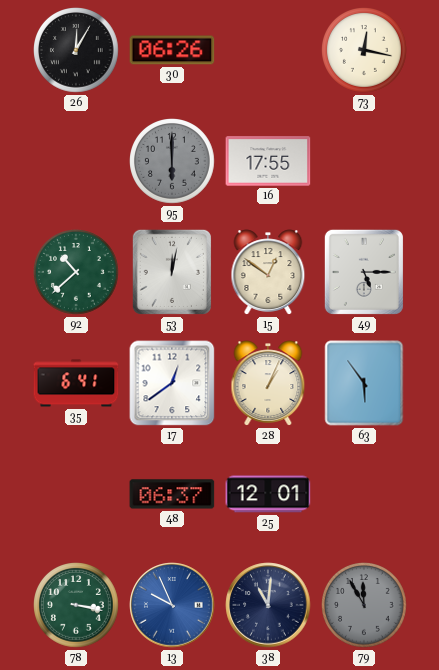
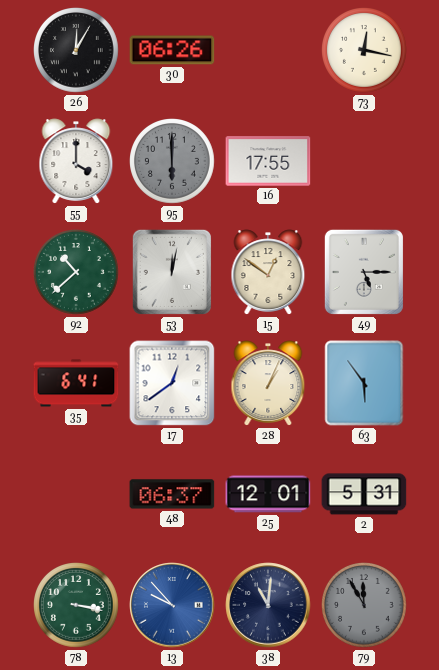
55: none -> 4:00
2: none -> 5:31
13: 9:56 -> 9:53
